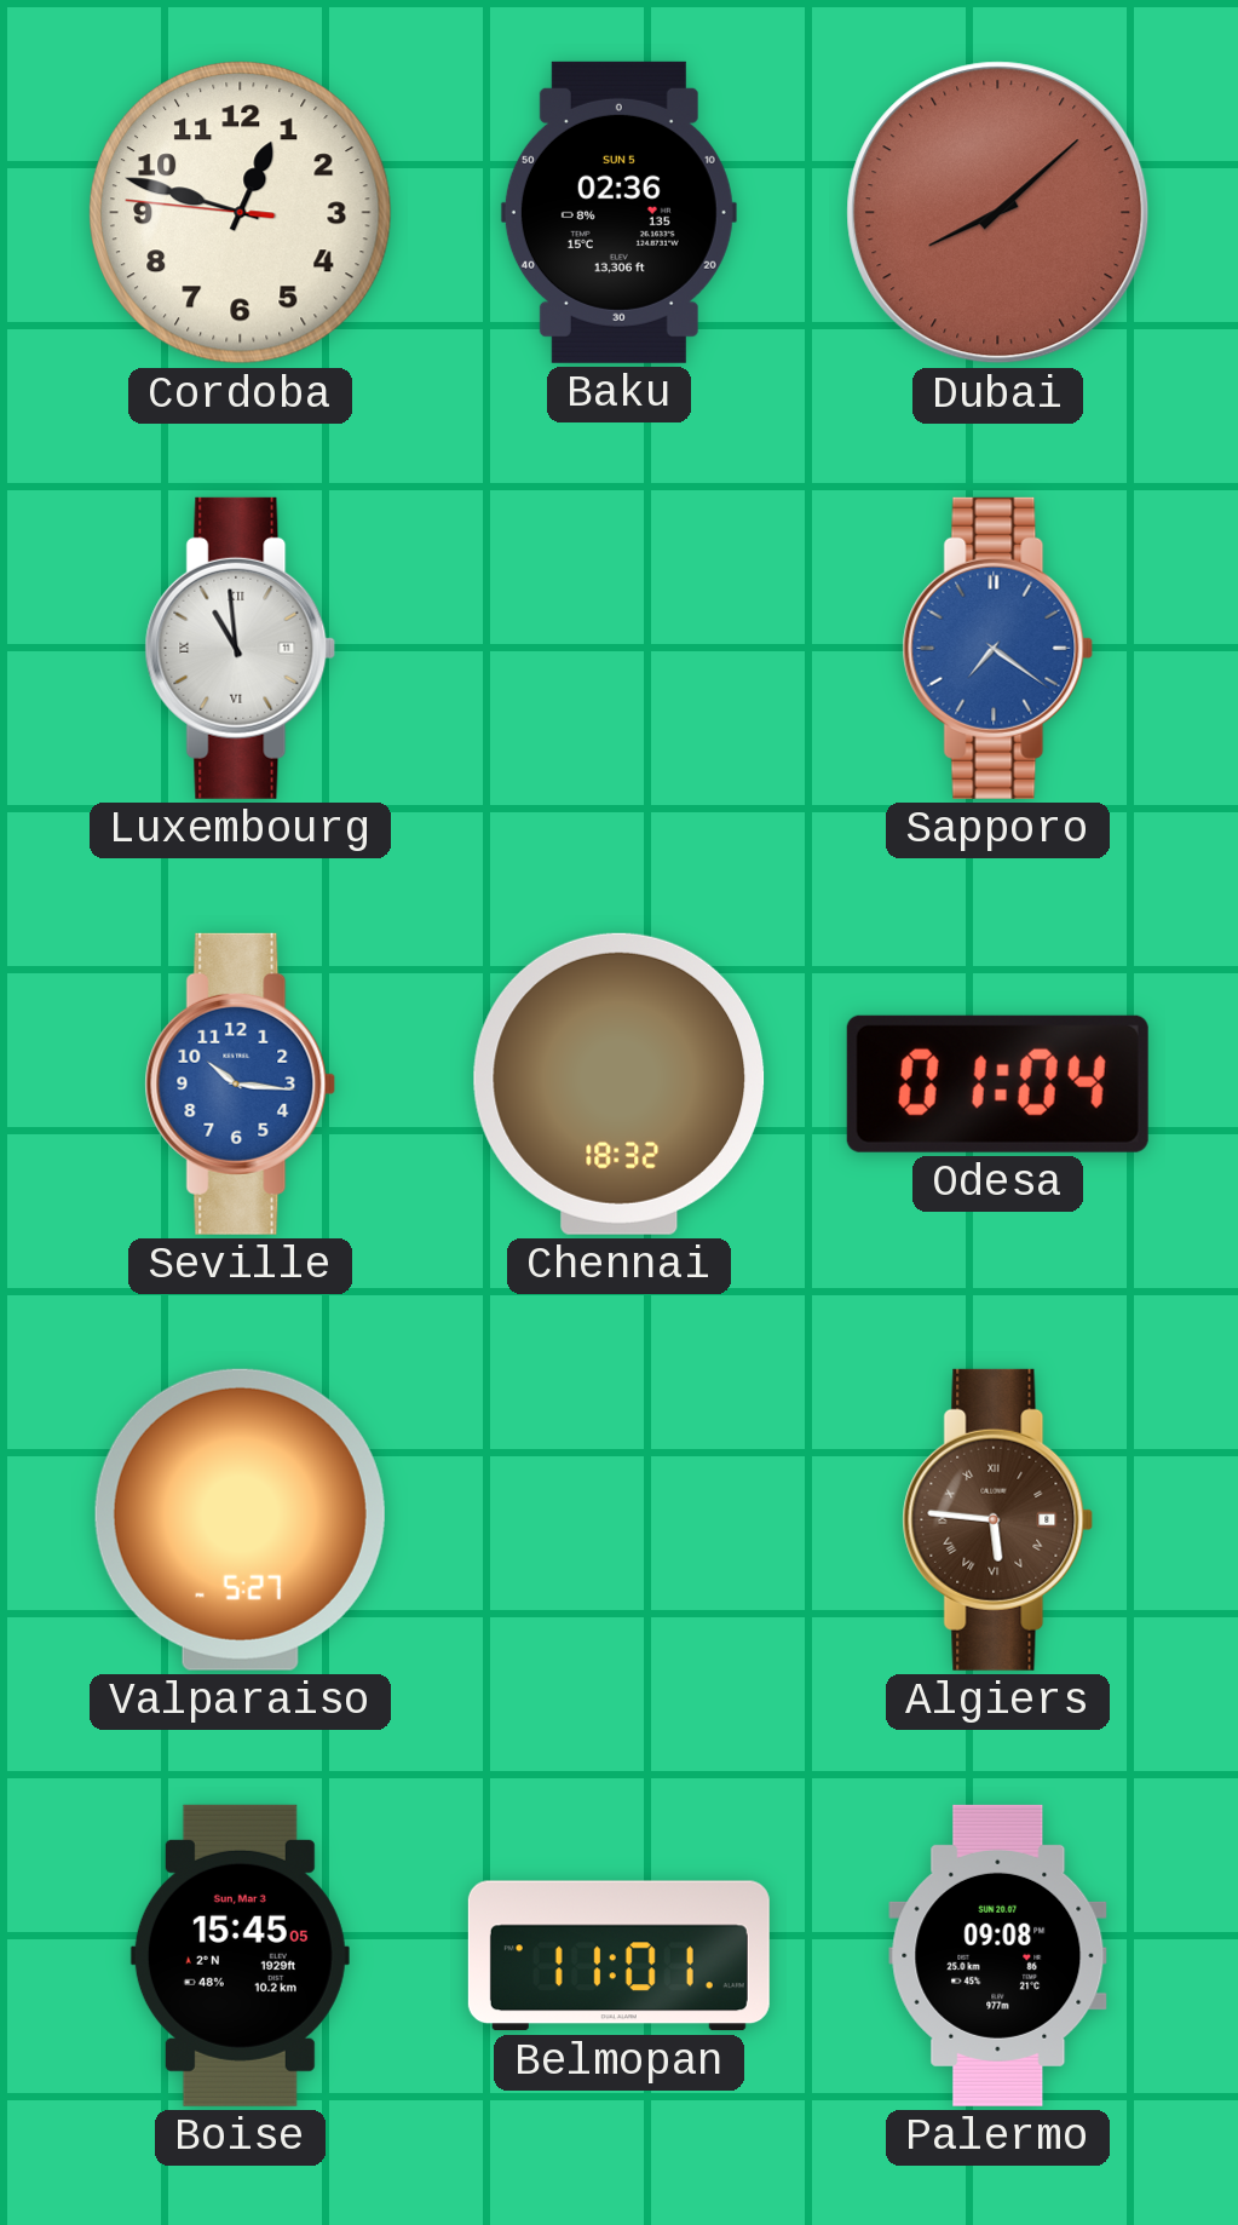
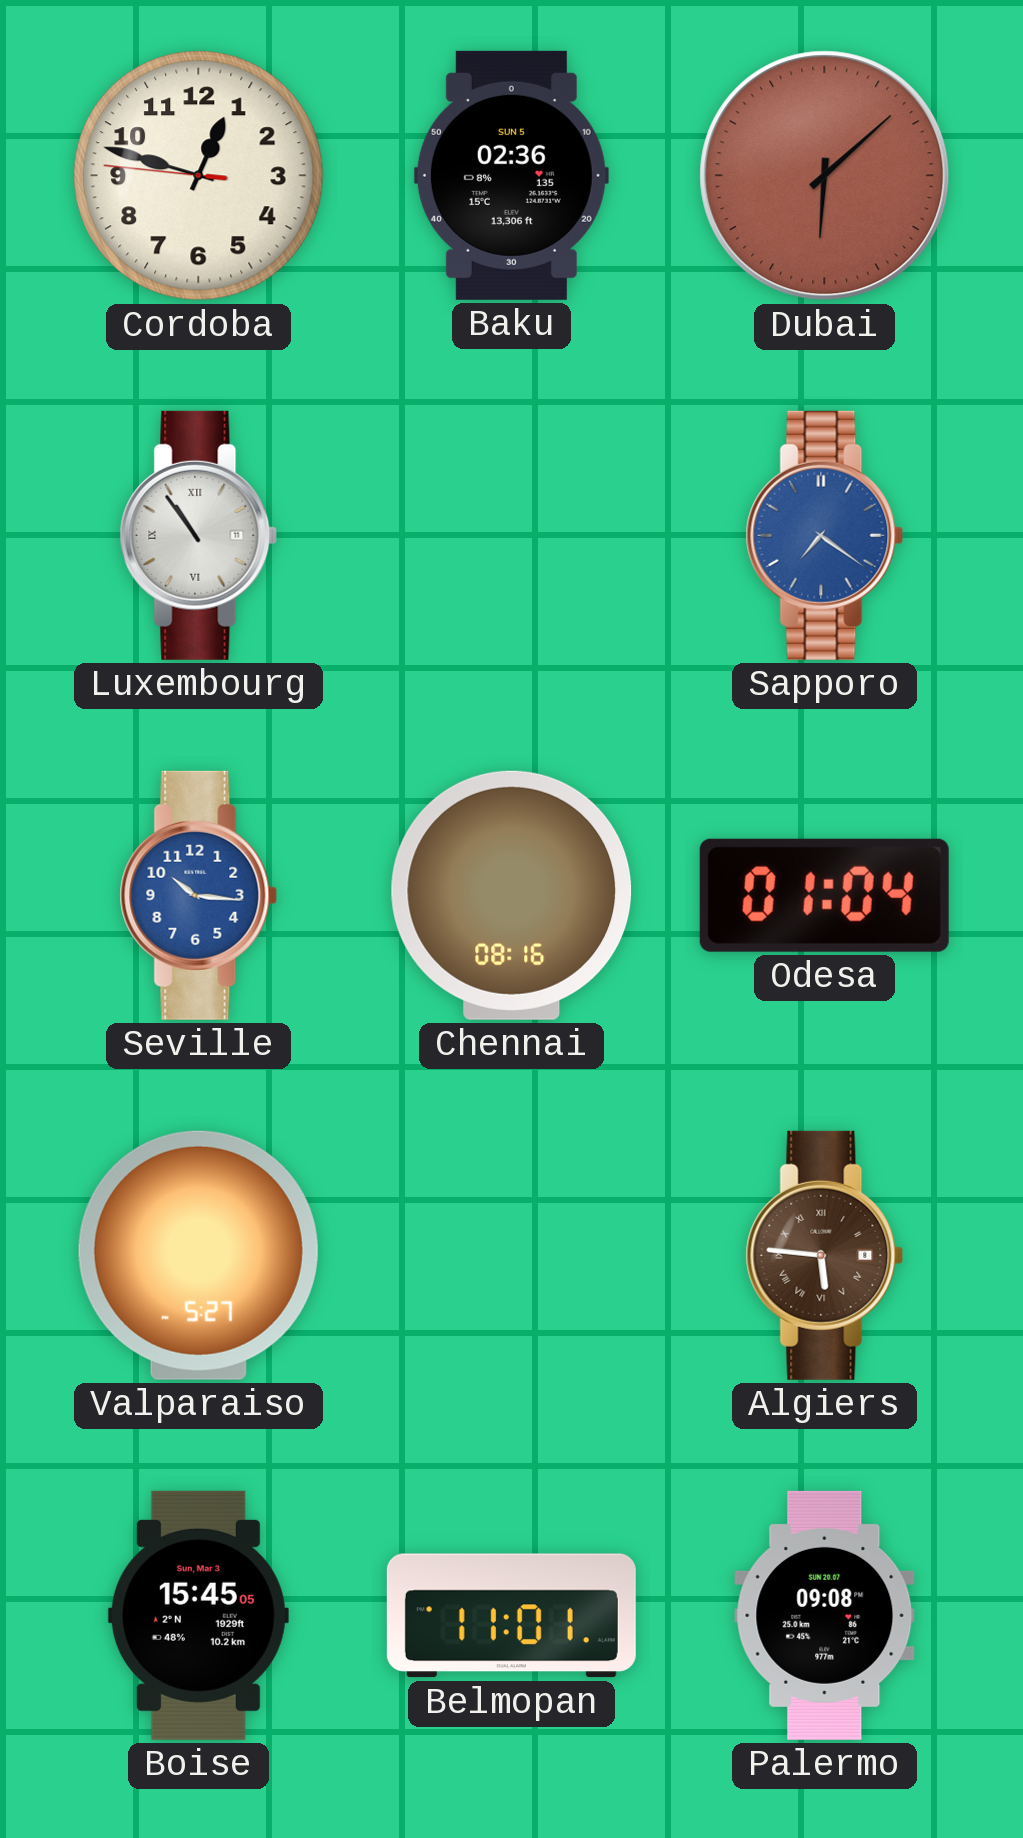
Dubai: 8:08 -> 6:08
Luxembourg: 10:59 -> 10:54
Chennai: 18:32 -> 08:16
